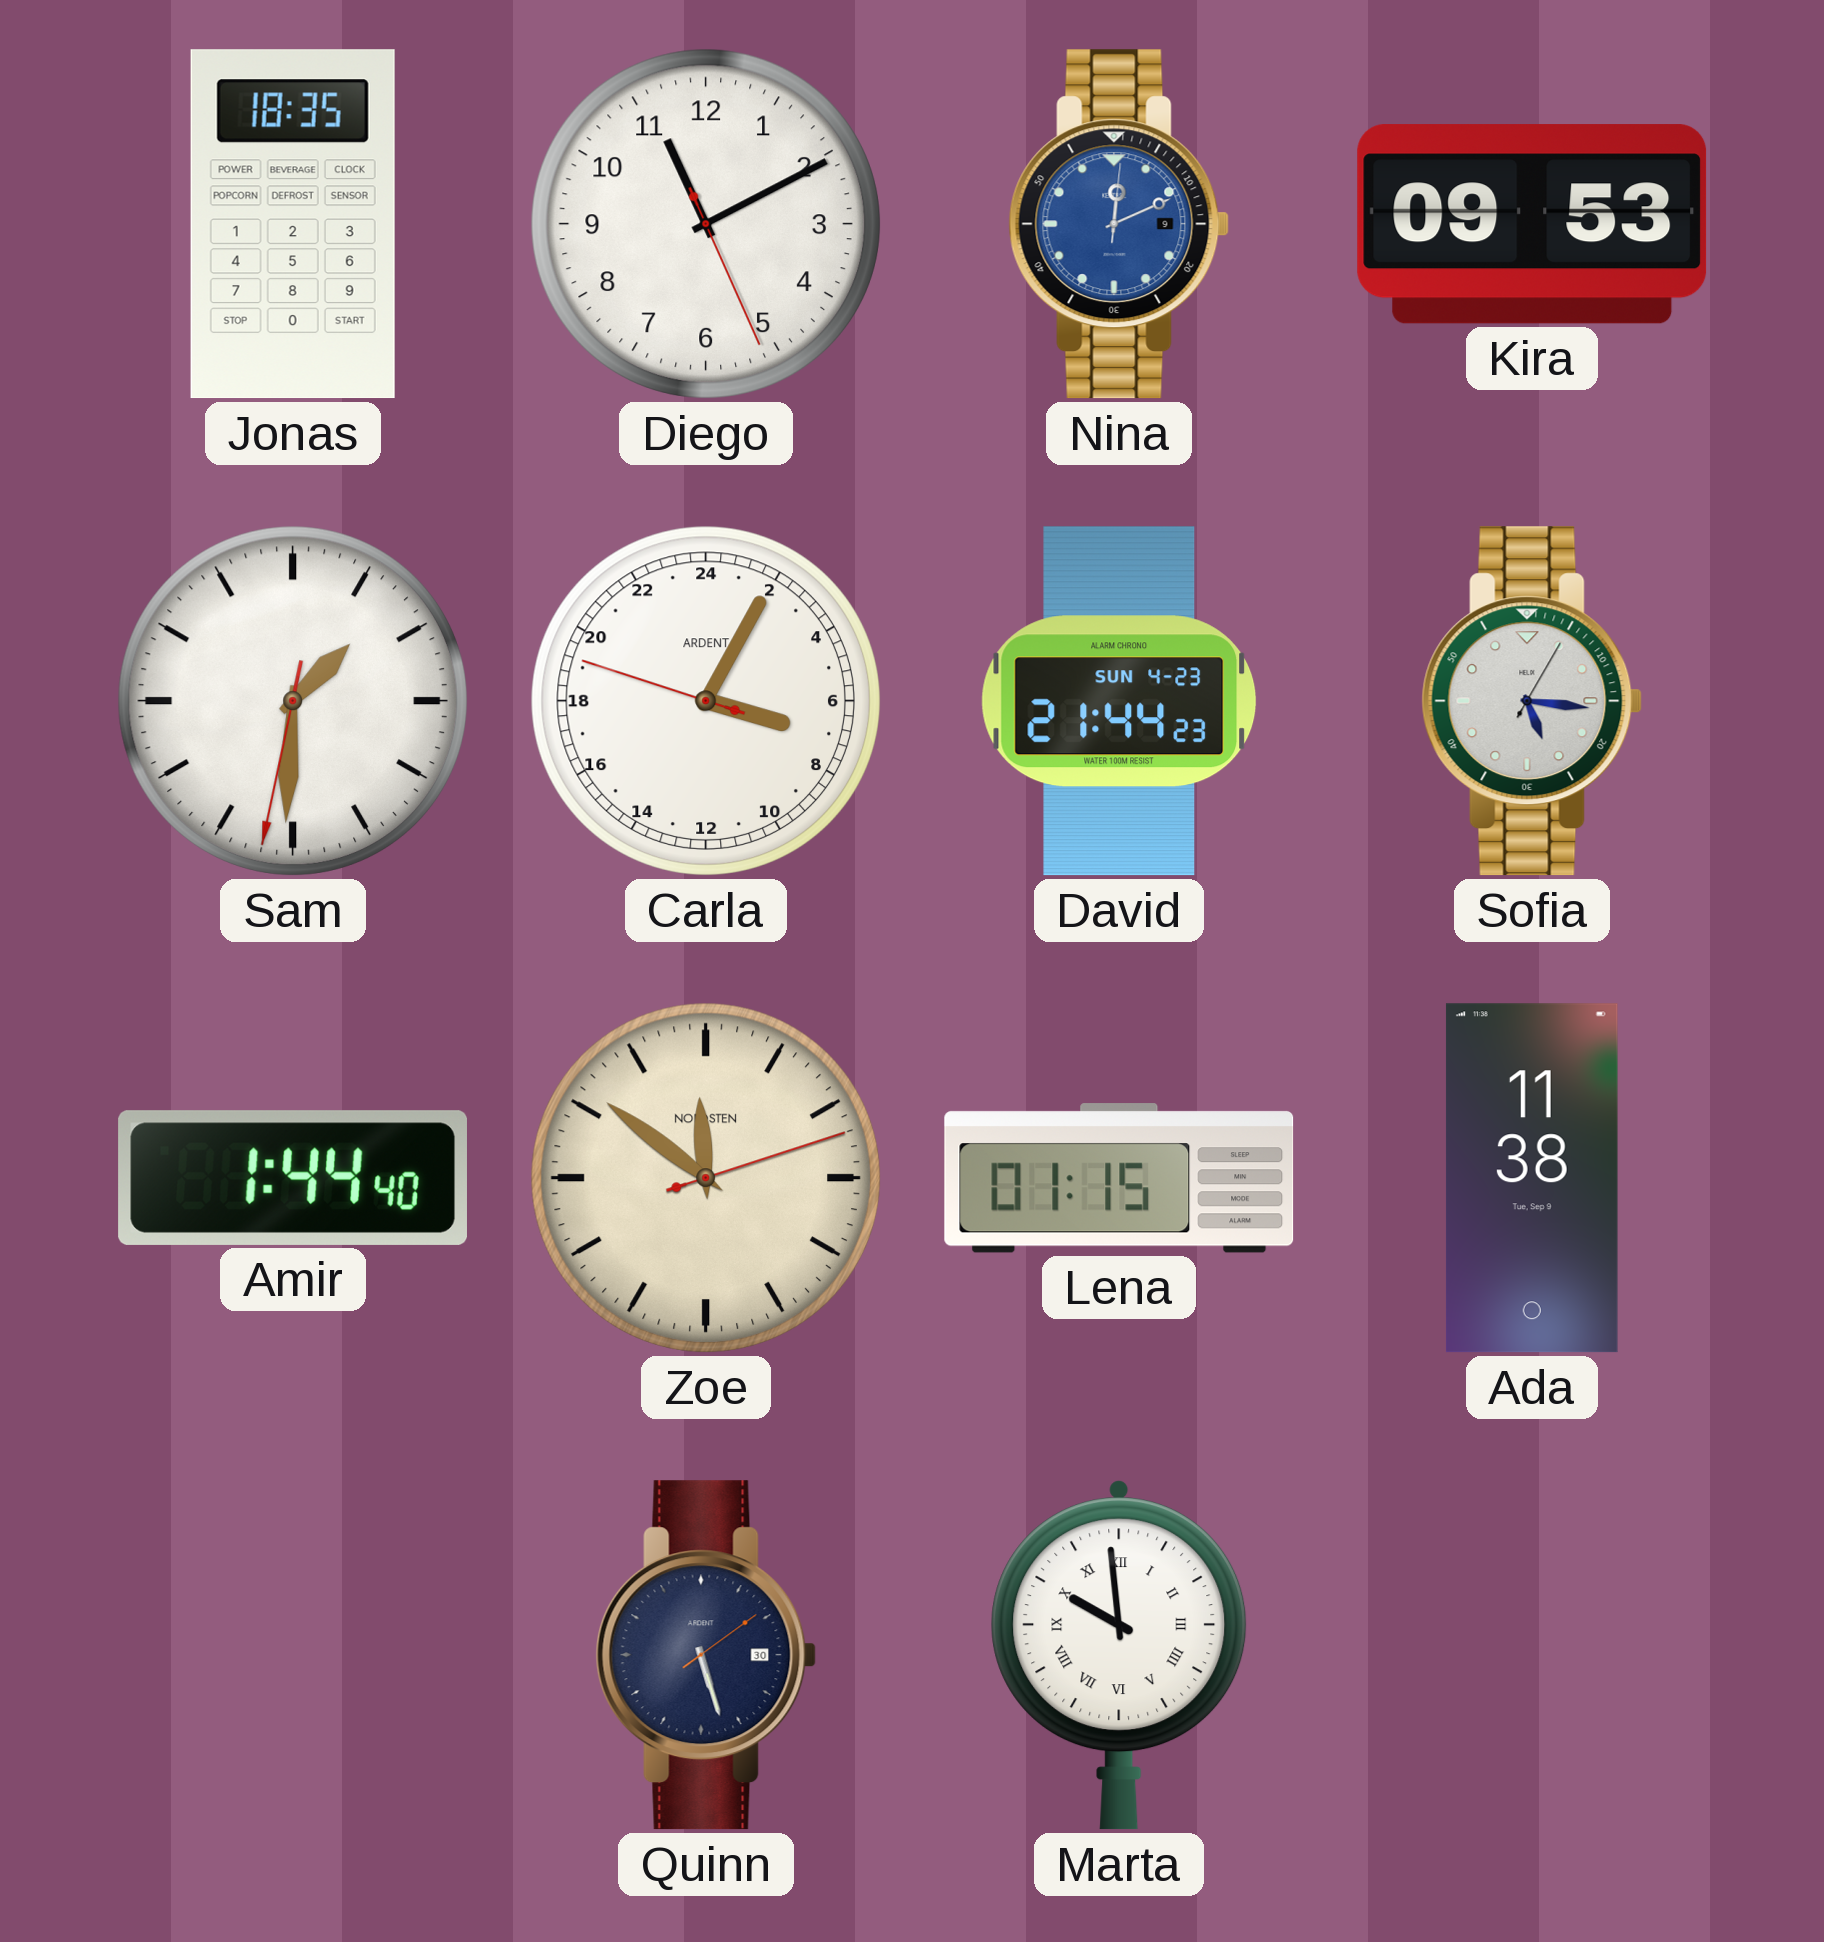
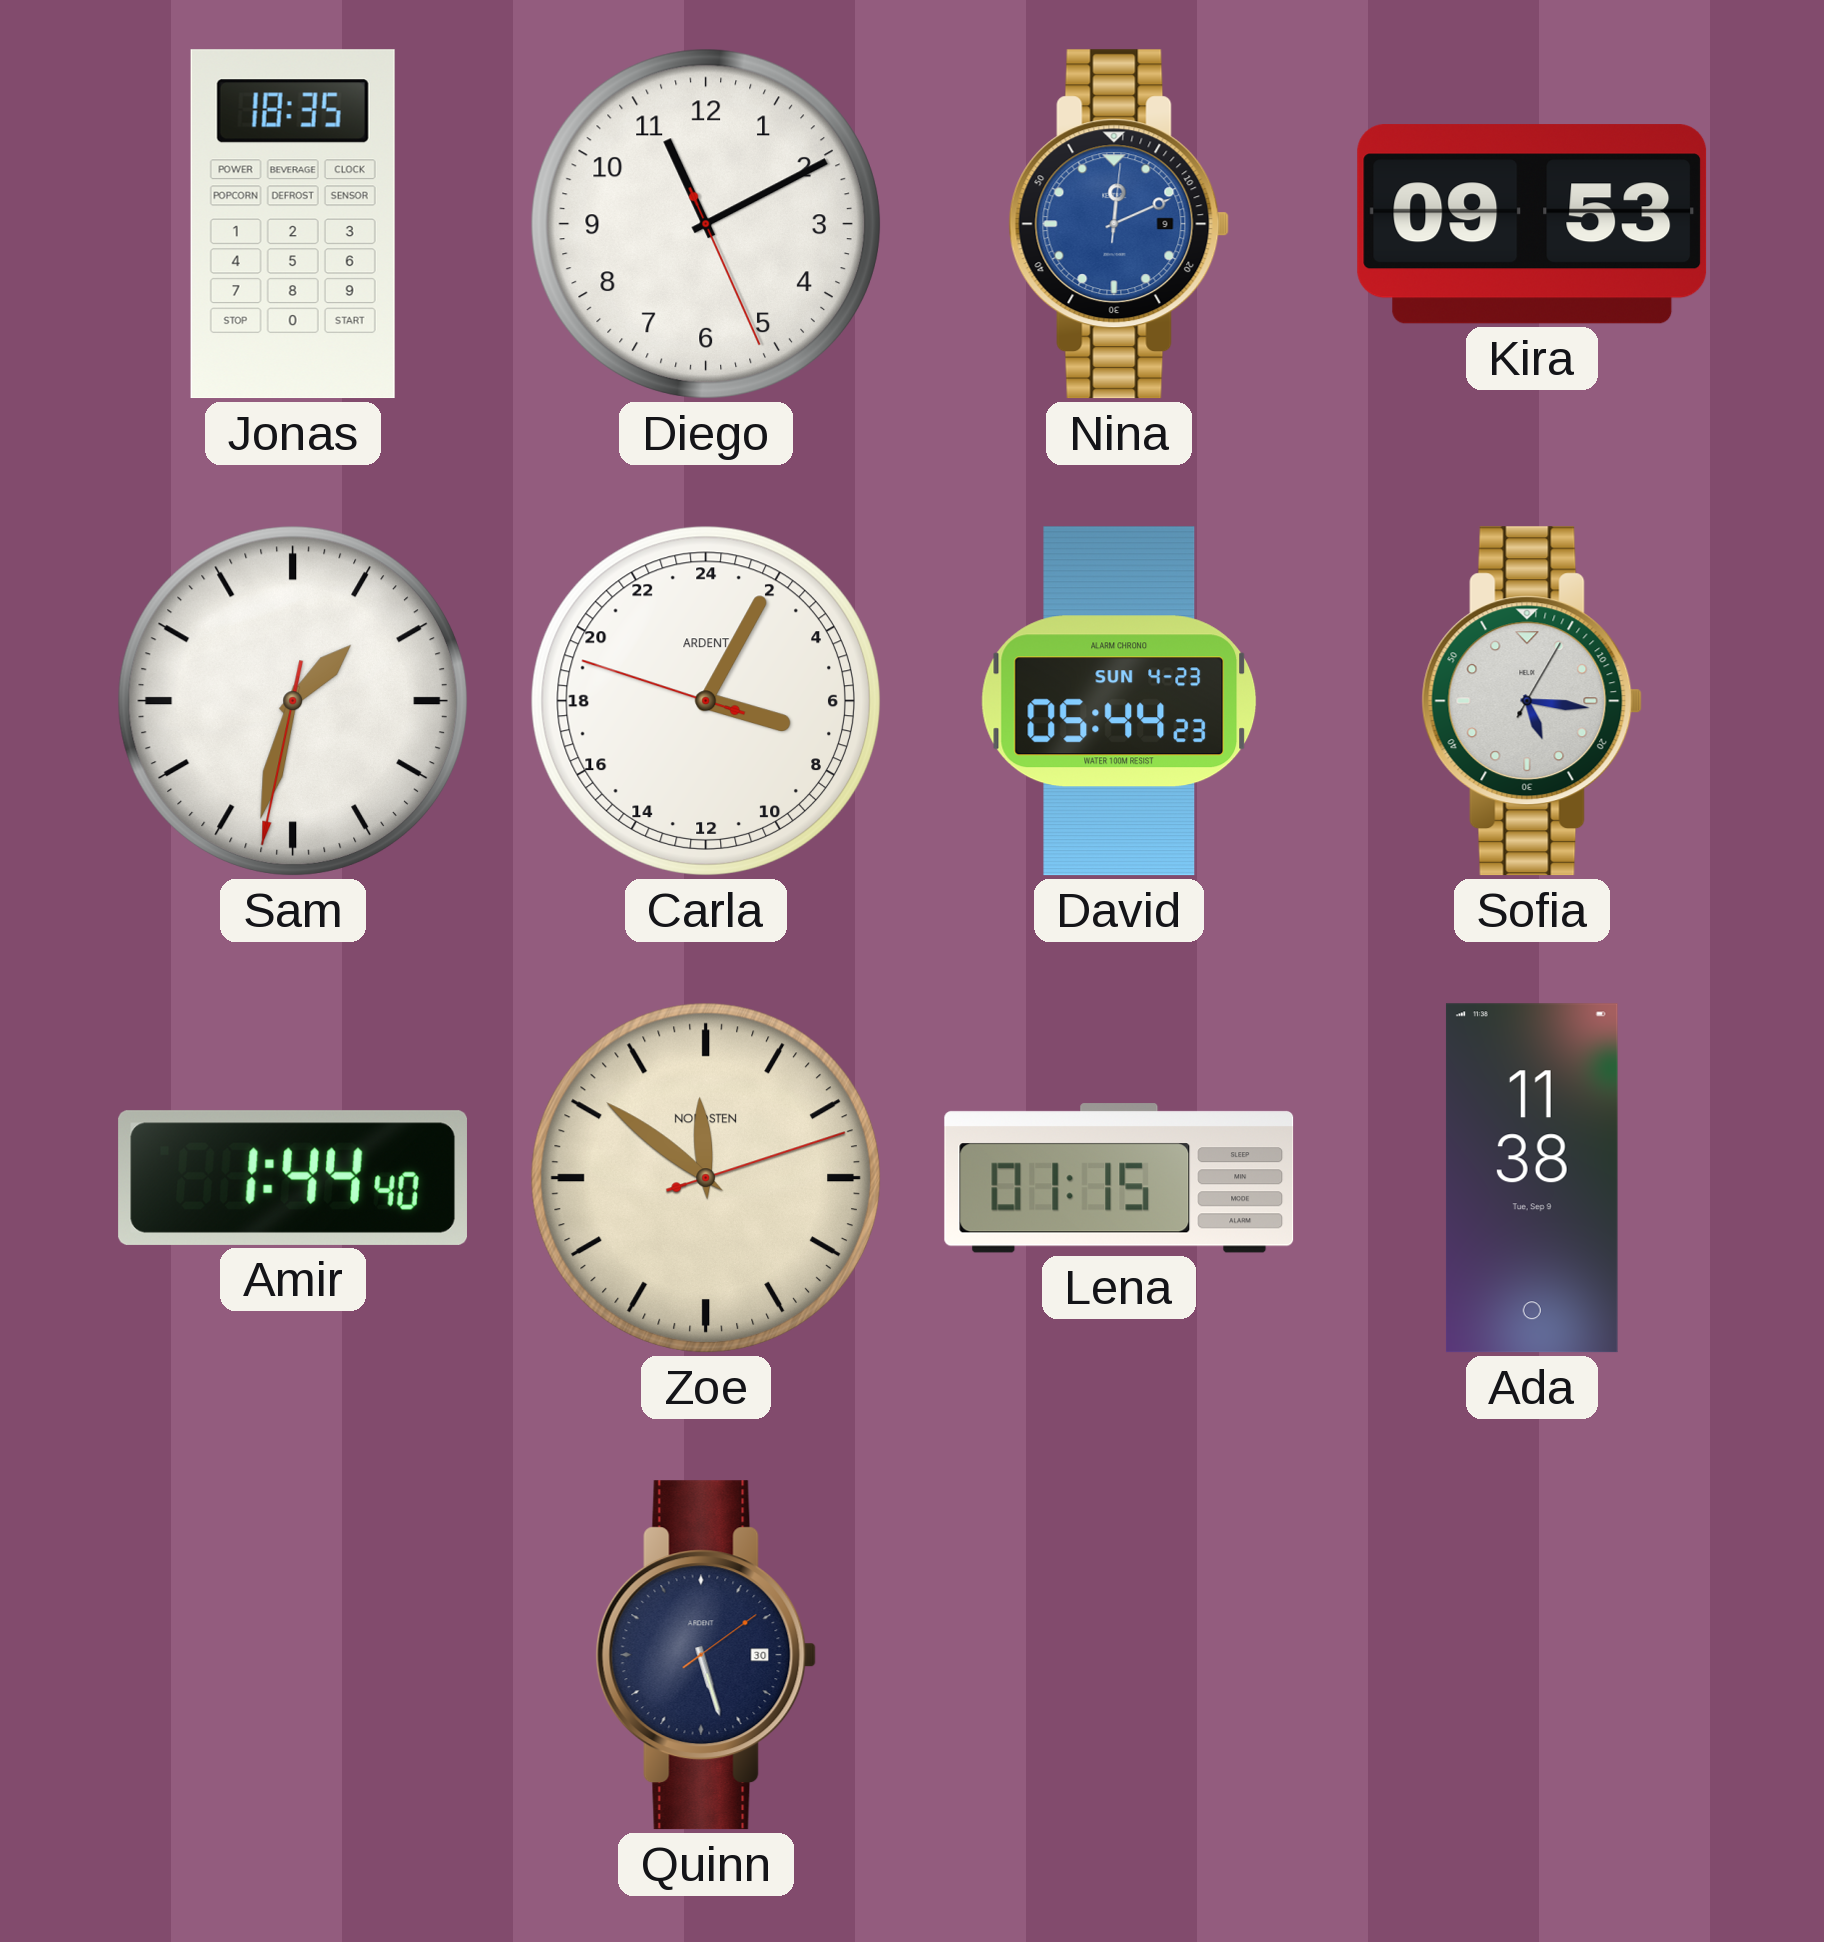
Sam: 1:30 -> 1:32
David: 21:44 -> 05:44
Marta: 9:59 -> none
